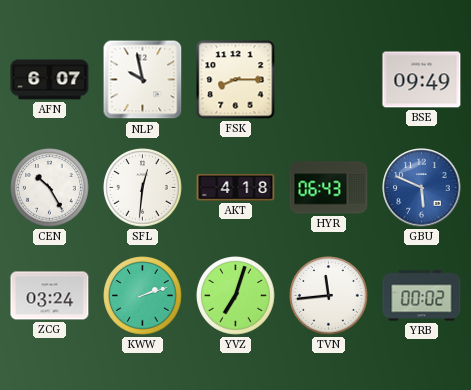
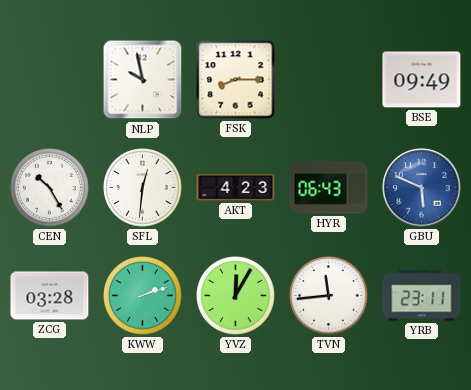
AFN: 6:07 -> none
AKT: 4:18 -> 4:23
ZCG: 03:24 -> 03:28
YVZ: 7:03 -> 12:05
YRB: 00:02 -> 23:11
